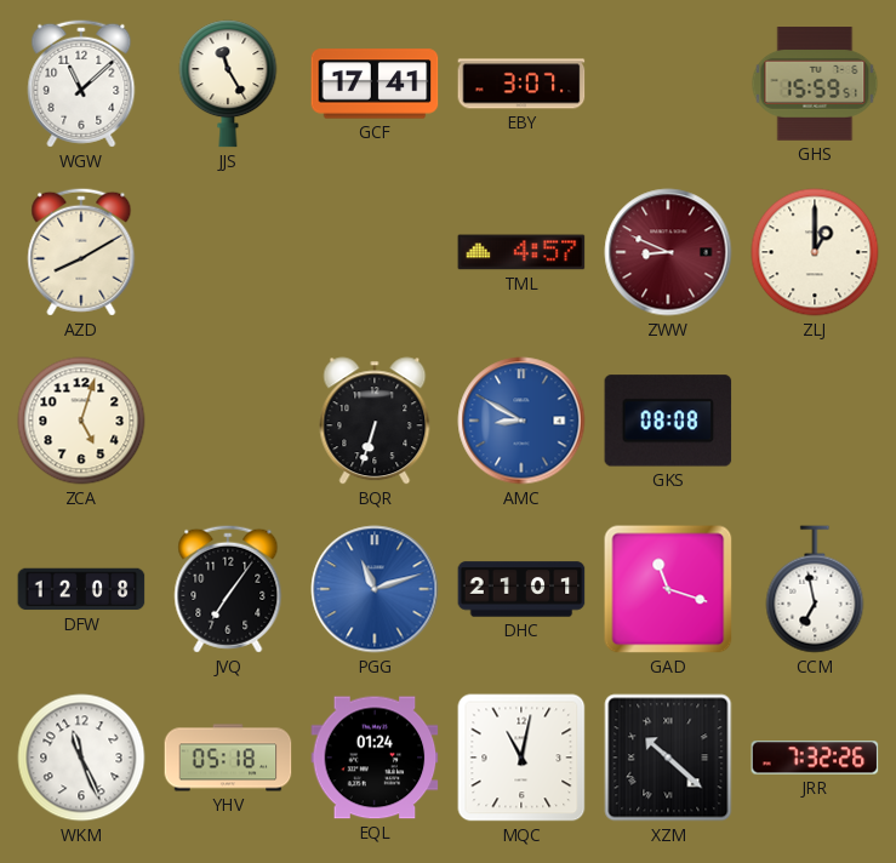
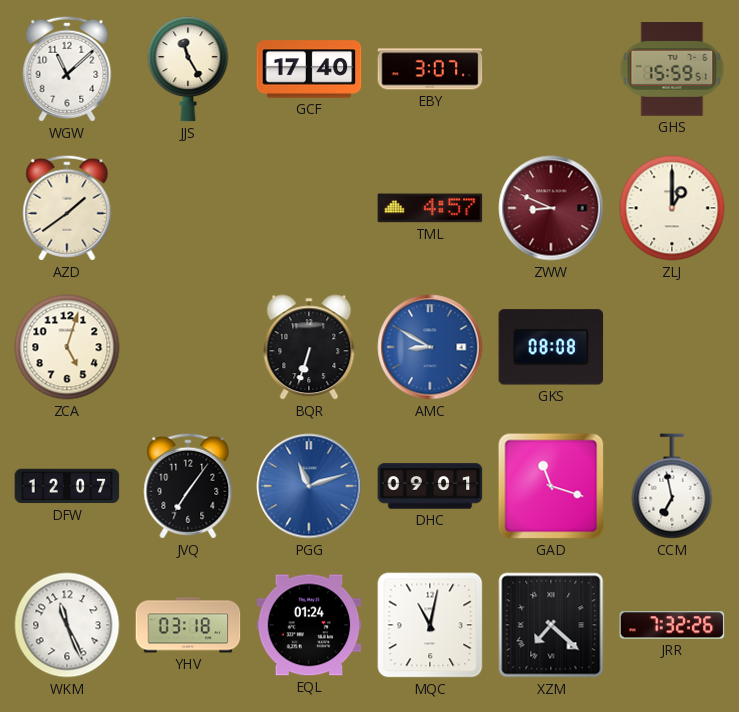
GCF: 17:41 -> 17:40
AZD: 8:10 -> 1:39
DFW: 12:08 -> 12:07
DHC: 21:01 -> 09:01
YHV: 05:18 -> 03:18
XZM: 10:22 -> 7:22
